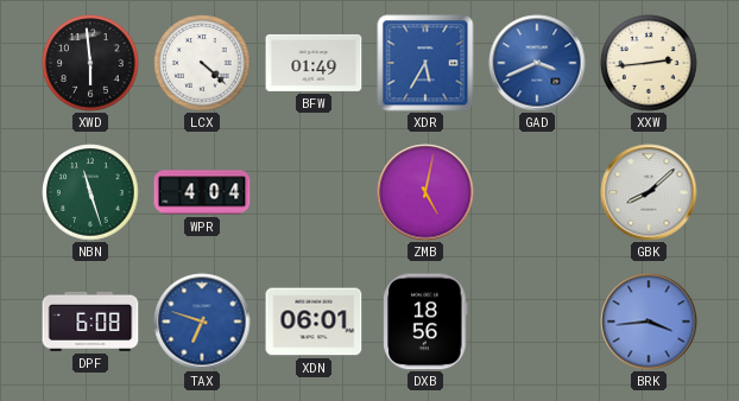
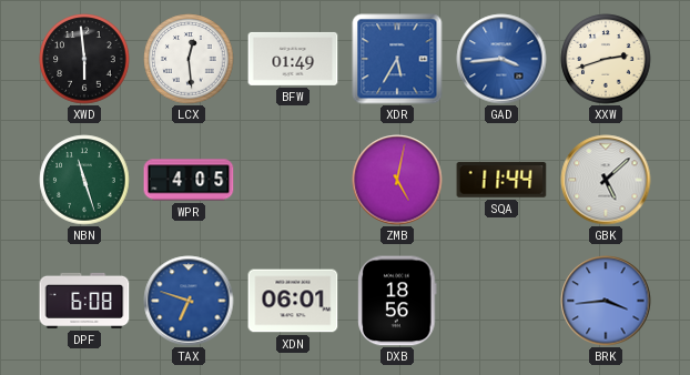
LCX: 4:22 -> 12:29
GAD: 3:41 -> 3:44
XXW: 2:44 -> 2:42
WPR: 4:04 -> 4:05
SQA: none -> 11:44
GBK: 8:08 -> 5:08
